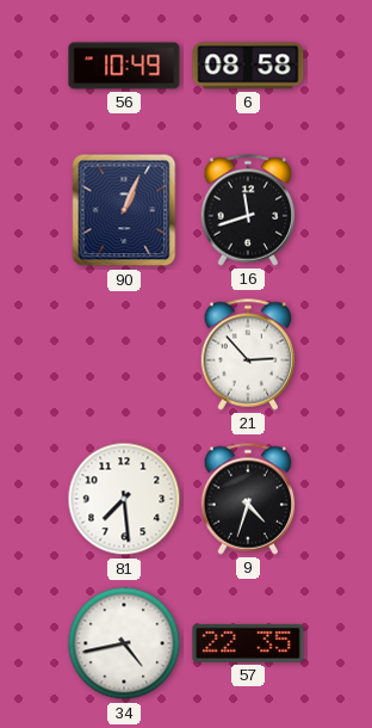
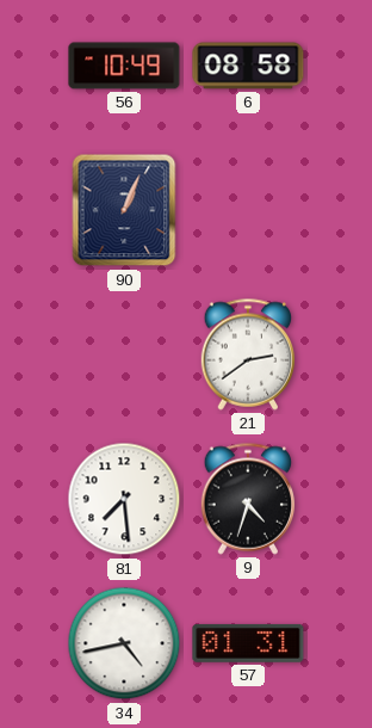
16: 11:42 -> none
21: 2:53 -> 2:39
57: 22:35 -> 01:31
